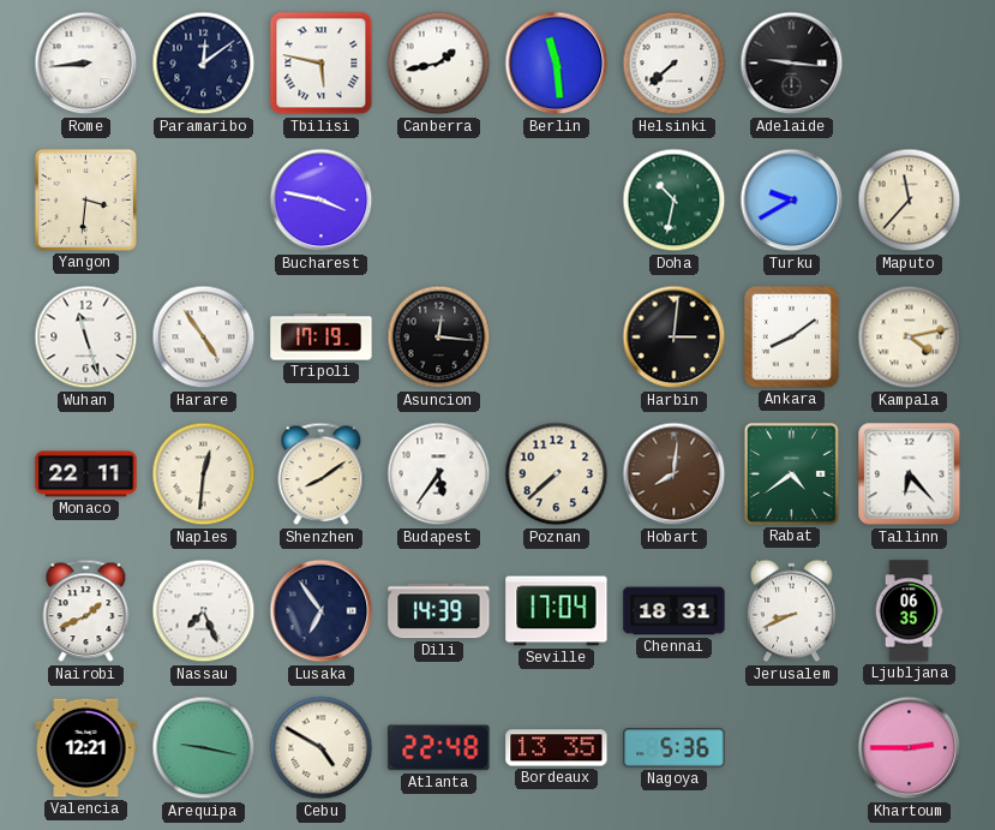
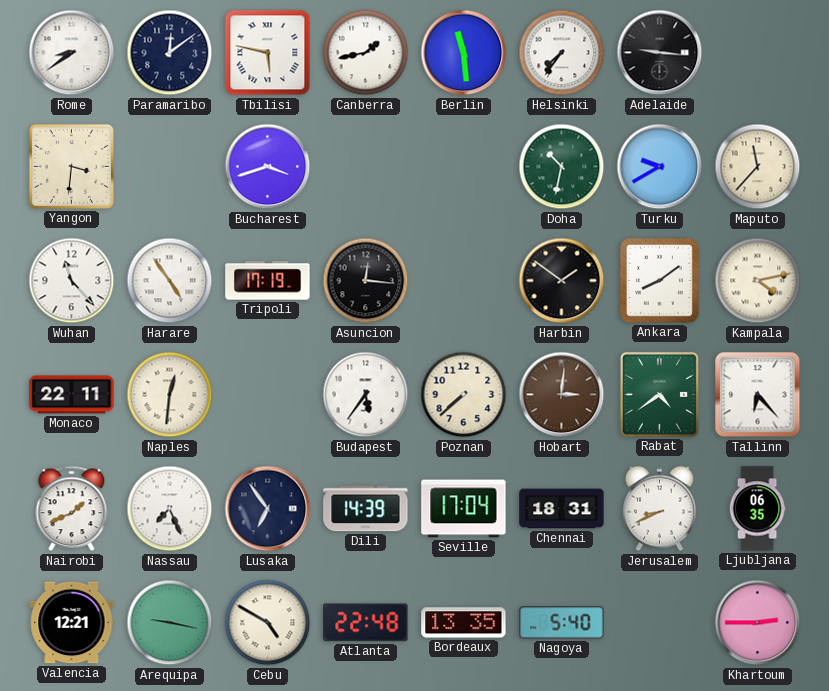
Rome: 8:44 -> 8:39
Helsinki: 7:38 -> 7:36
Bucharest: 3:47 -> 3:42
Wuhan: 11:27 -> 11:23
Harbin: 3:01 -> 1:51
Shenzhen: 8:09 -> none
Hobart: 8:01 -> 3:01
Nagoya: 5:36 -> 5:40
